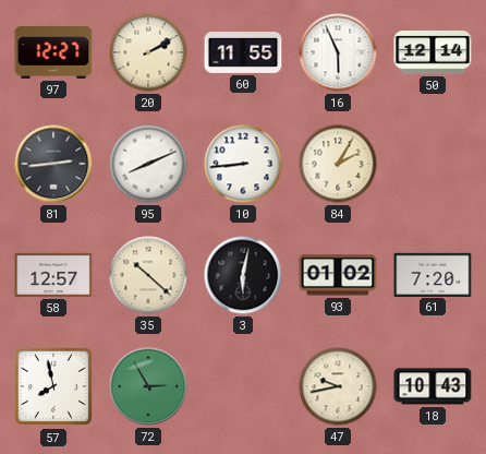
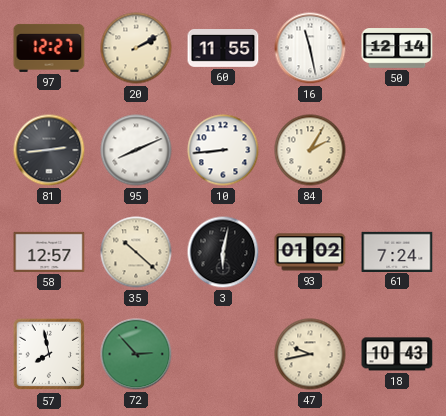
16: 5:56 -> 11:28
61: 7:20 -> 7:24
72: 2:55 -> 2:53
